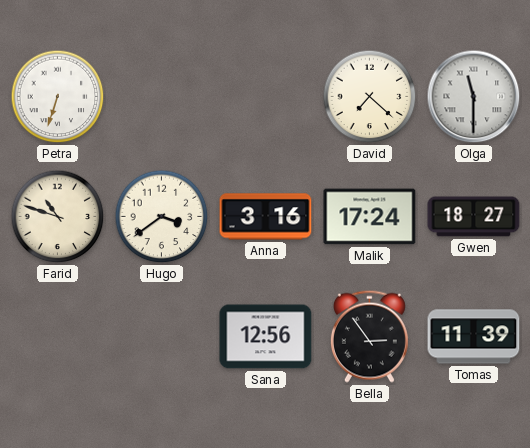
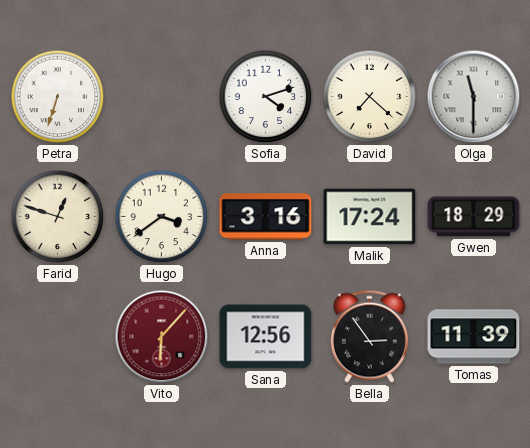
Sofia: none -> 4:12
Farid: 10:48 -> 12:48
Gwen: 18:27 -> 18:29
Vito: none -> 6:07
